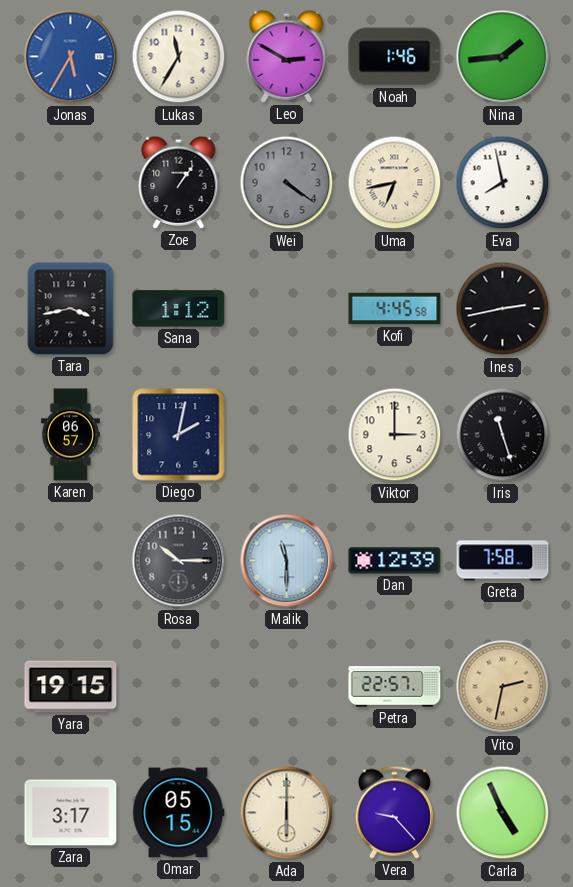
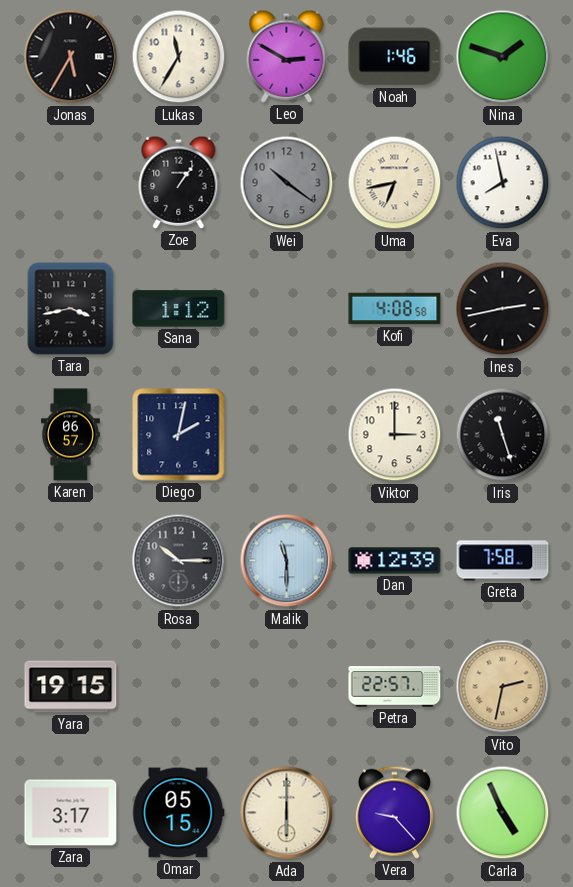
Jonas dial: blue -> black
Nina: 1:44 -> 1:48
Wei: 4:21 -> 10:21
Kofi: 4:45 -> 4:08
